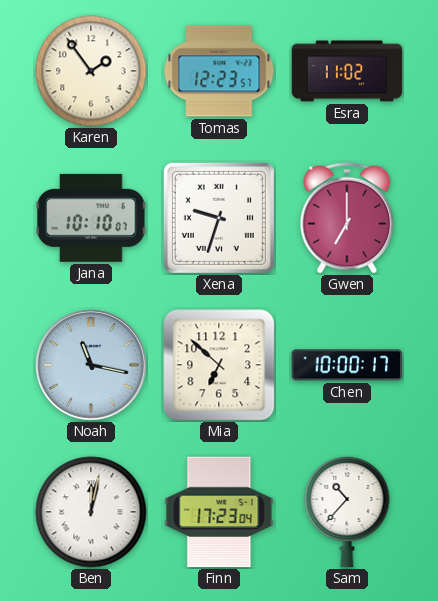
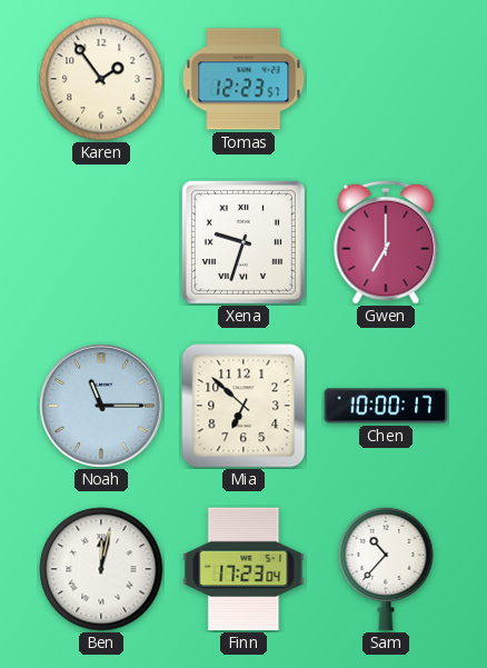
Esra: 11:02 -> none
Jana: 10:10 -> none
Noah: 11:17 -> 11:15
